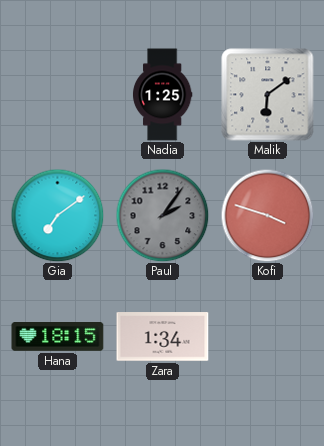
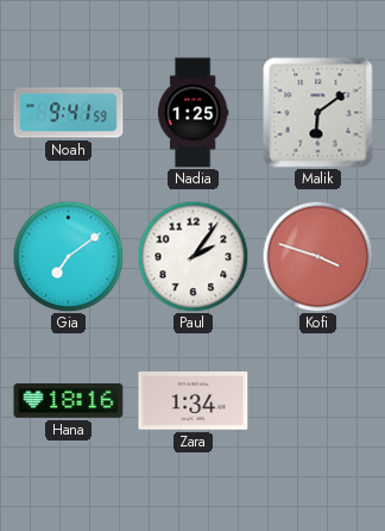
Noah: none -> 9:41
Paul dial: grey -> white
Hana: 18:15 -> 18:16
